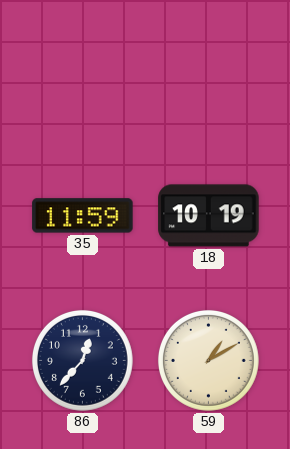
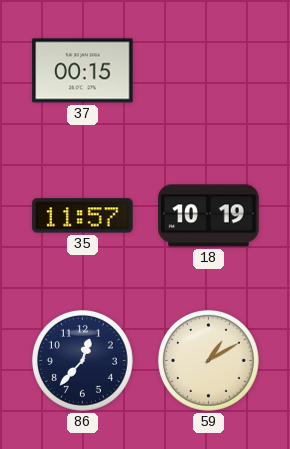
37: none -> 00:15
35: 11:59 -> 11:57
